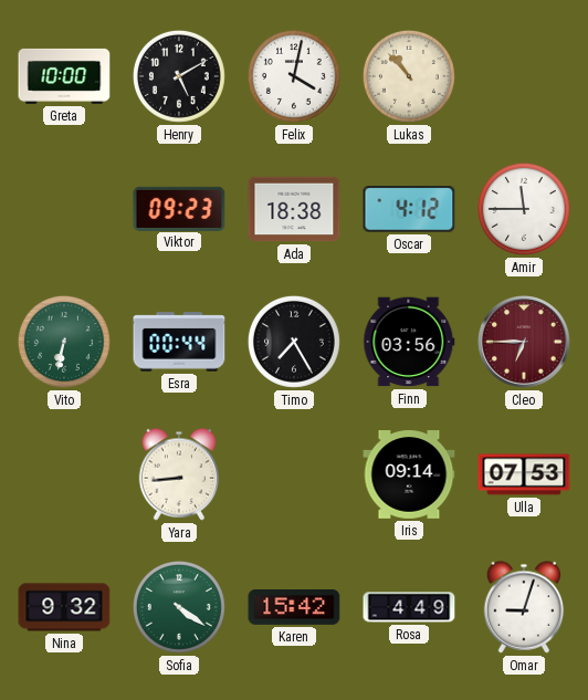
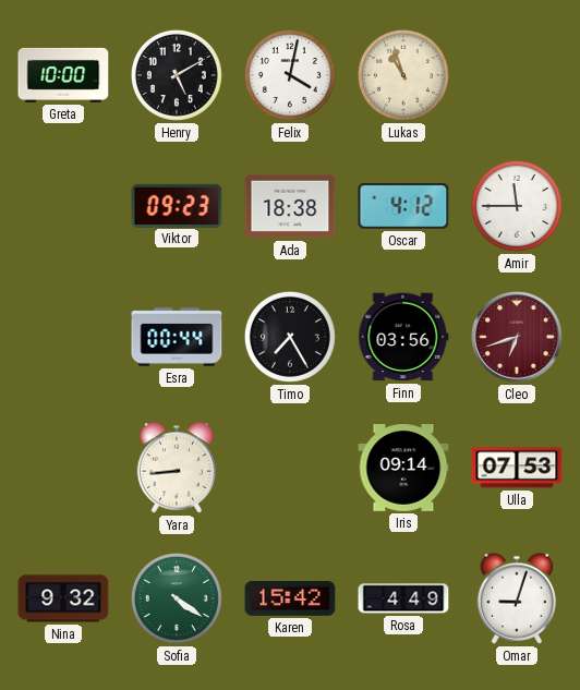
Lukas: 10:53 -> 10:57
Vito: 6:32 -> none
Cleo: 6:45 -> 6:42
